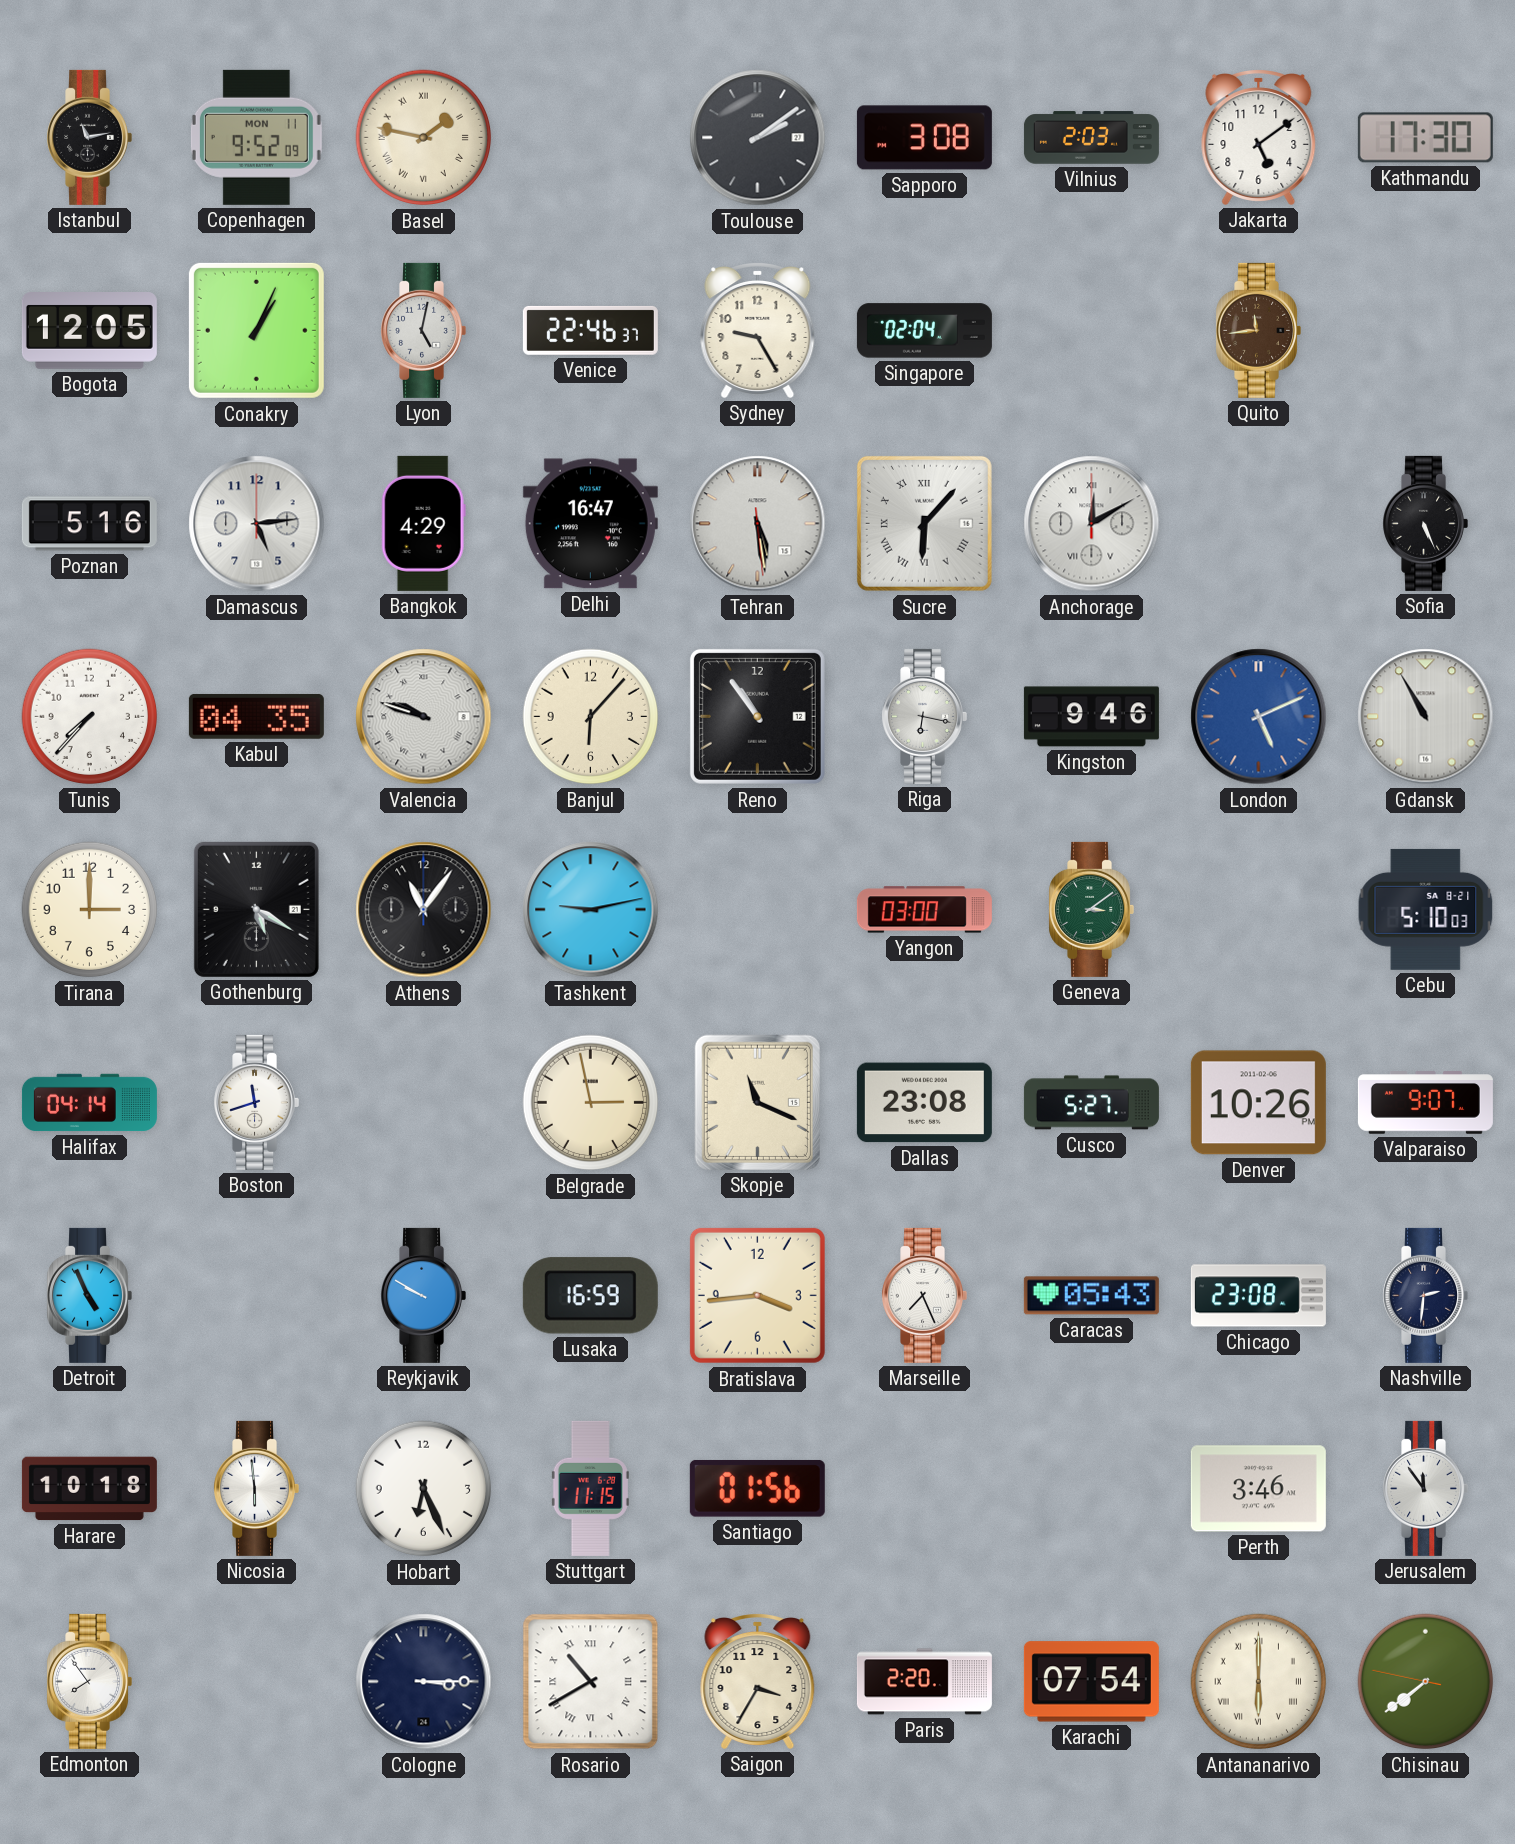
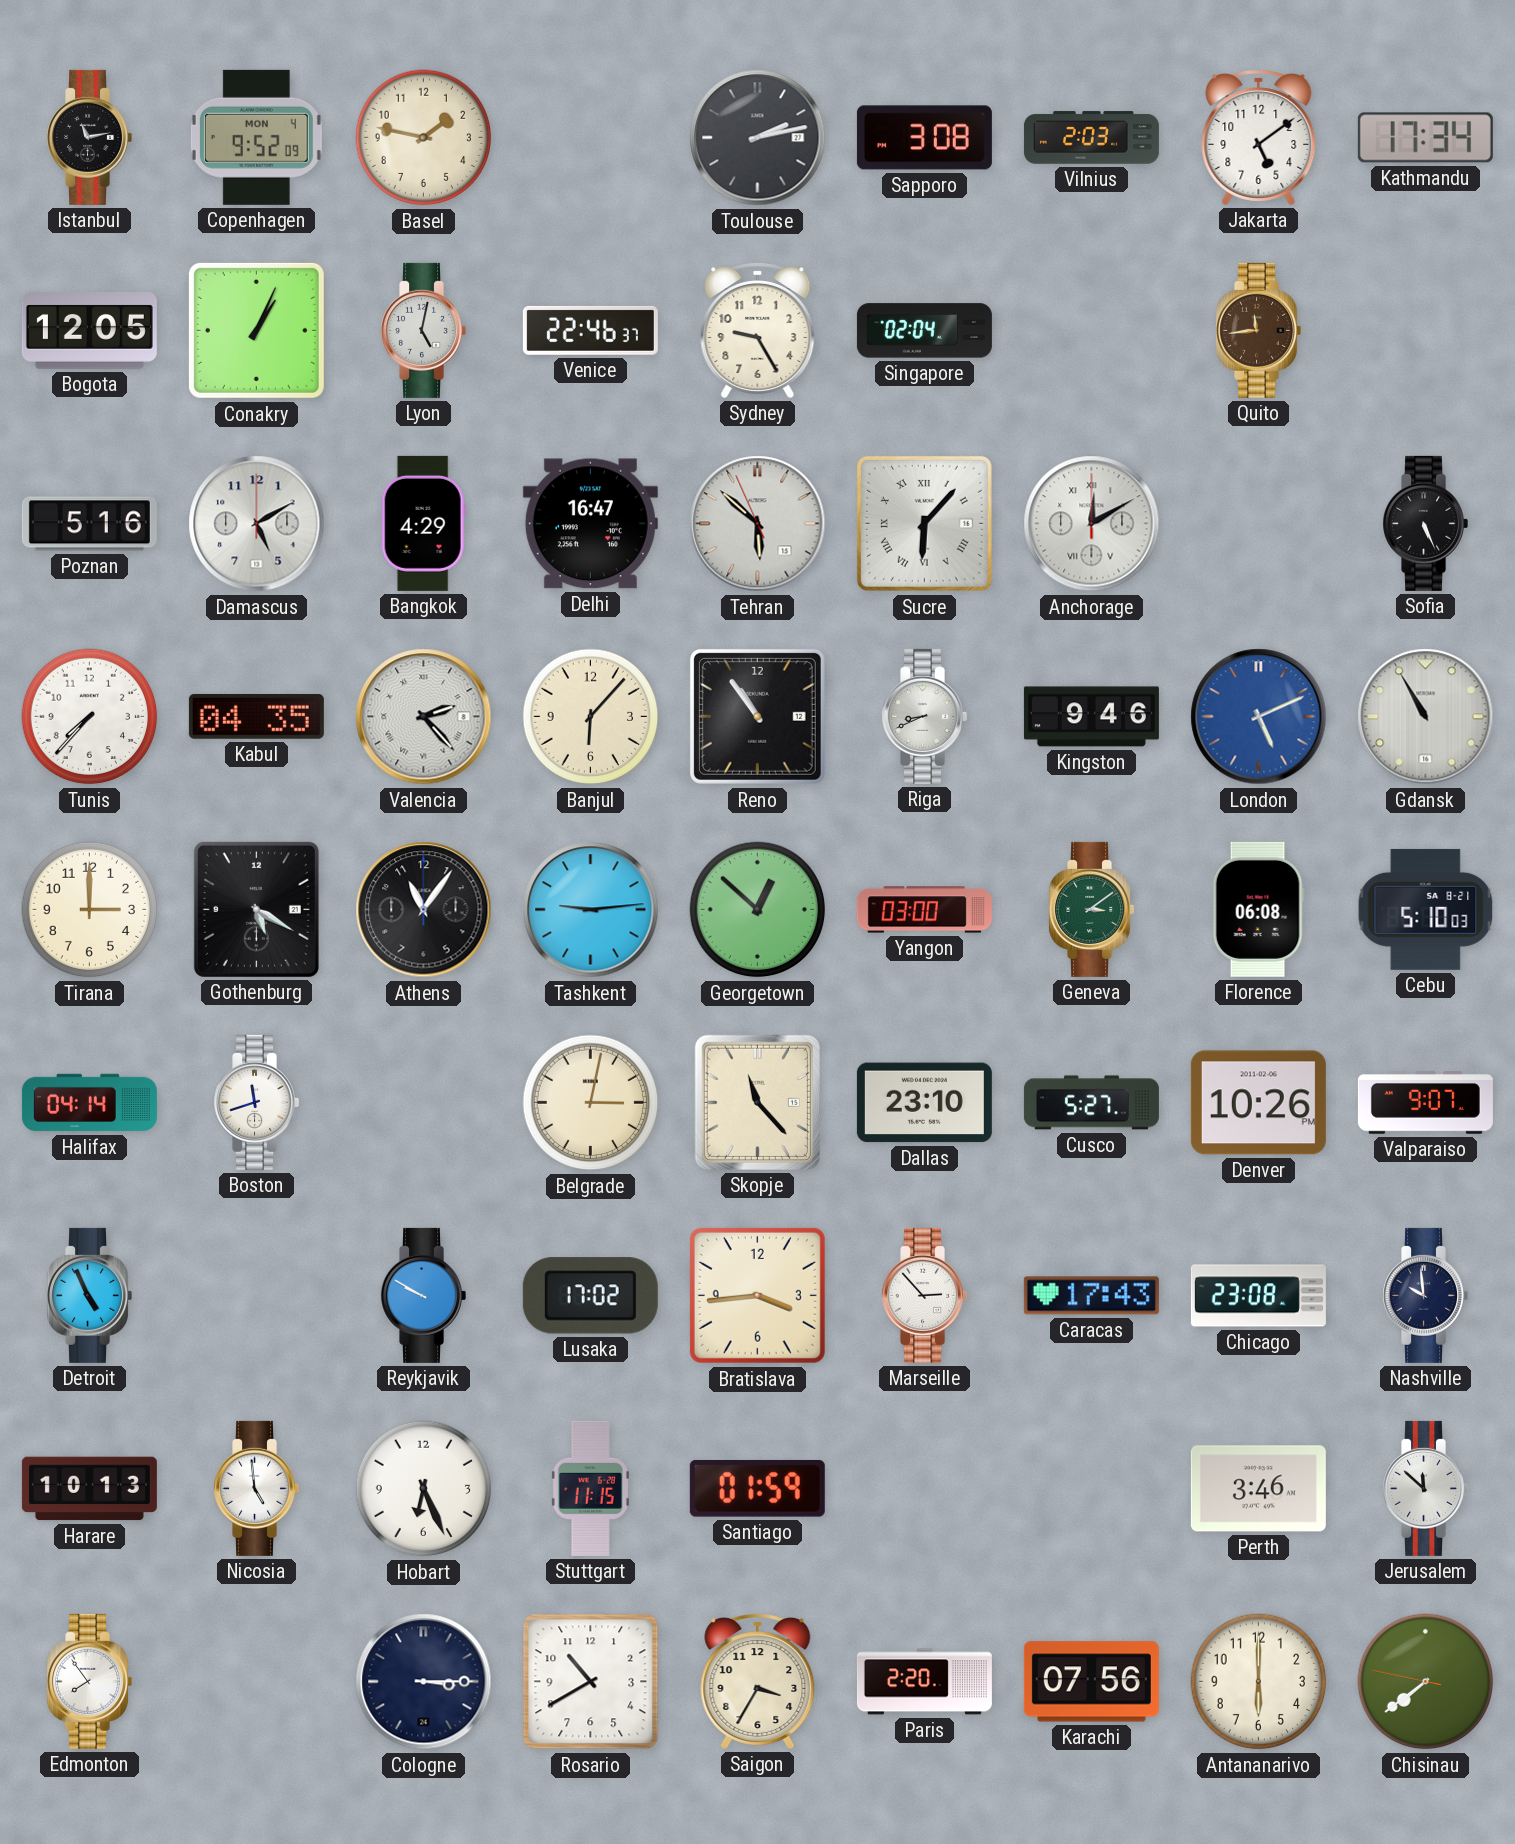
Copenhagen date: MON 11 -> MON 4
Basel numerals: Roman -> Arabic
Toulouse: 2:09 -> 2:13
Kathmandu: 17:30 -> 17:34
Damascus: 5:14 -> 5:10
Tehran: 5:28 -> 5:51
Valencia: 9:48 -> 2:23
Riga: 6:17 -> 8:41
Tashkent: 9:13 -> 9:14
Georgetown: none -> 12:52
Florence: none -> 06:08
Belgrade: 2:58 -> 3:02
Skopje: 11:19 -> 11:23
Dallas: 23:08 -> 23:10
Lusaka: 16:59 -> 17:02
Marseille: 7:26 -> 2:53
Caracas: 05:43 -> 17:43
Nashville: 2:31 -> 9:59
Harare: 10:18 -> 10:13
Nicosia: 5:59 -> 4:59
Santiago: 01:56 -> 01:59
Jerusalem: 11:54 -> 11:52
Rosario numerals: Roman -> Arabic
Karachi: 07:54 -> 07:56
Antananarivo numerals: Roman -> Arabic
